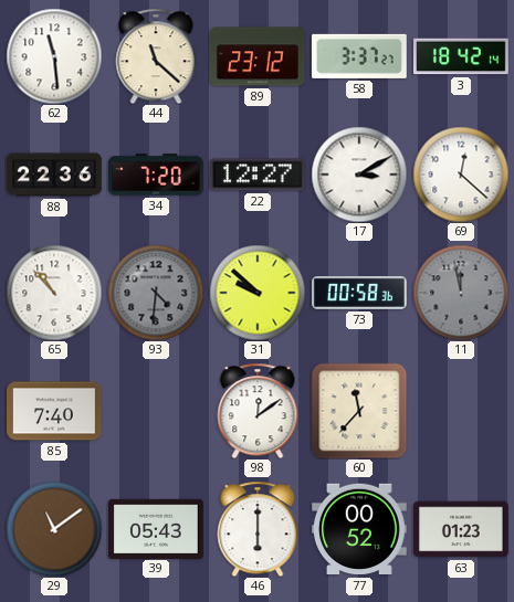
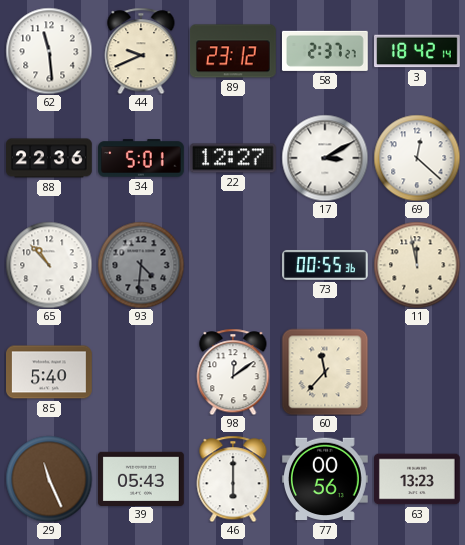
44: 11:22 -> 9:41
58: 3:37 -> 2:37
34: 7:20 -> 5:01
31: 9:52 -> none
73: 00:58 -> 00:55
11 dial: grey -> cream
85: 7:40 -> 5:40
29: 11:09 -> 11:26
77: 00:52 -> 00:56
63: 01:23 -> 13:23
